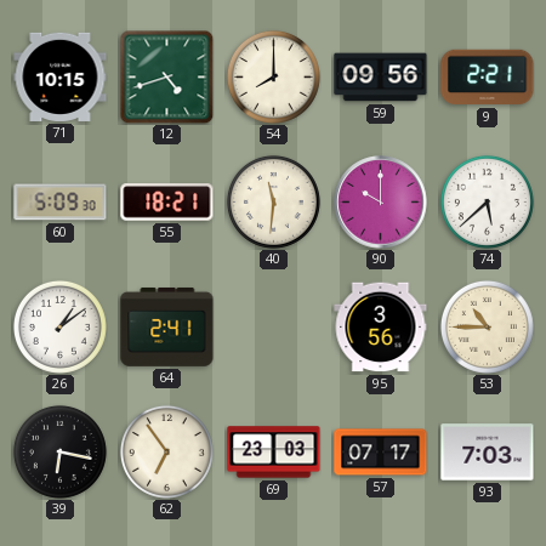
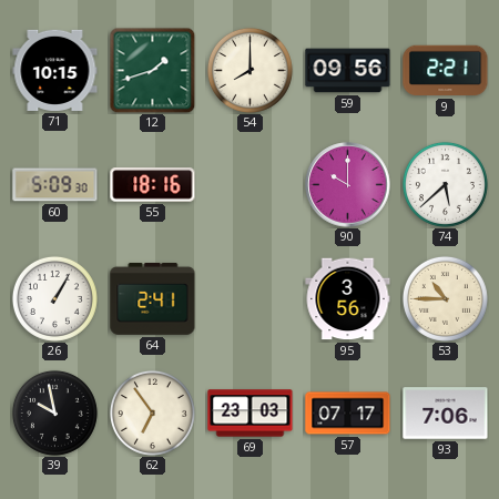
12: 4:42 -> 1:42
55: 18:21 -> 18:16
40: 11:31 -> none
26: 1:09 -> 1:05
39: 6:17 -> 9:58
93: 7:03 -> 7:06
